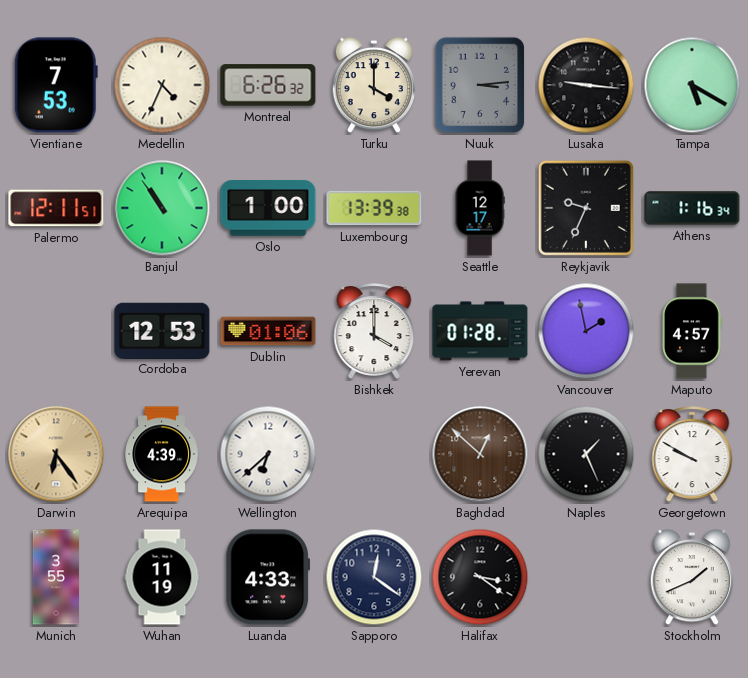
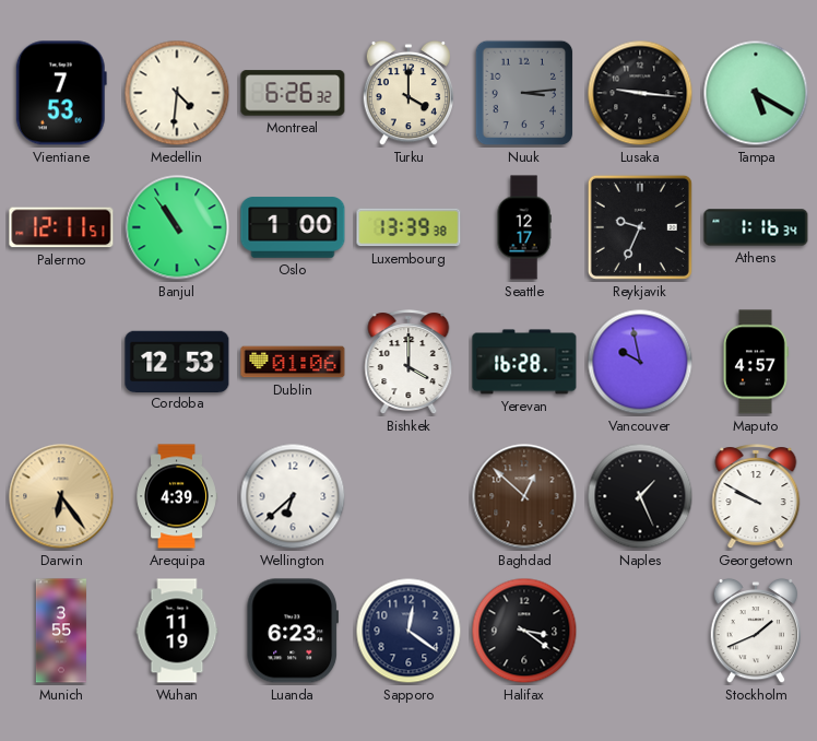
Medellin: 4:34 -> 4:31
Yerevan: 01:28 -> 16:28
Vancouver: 1:58 -> 9:58
Luanda: 4:33 -> 6:23
